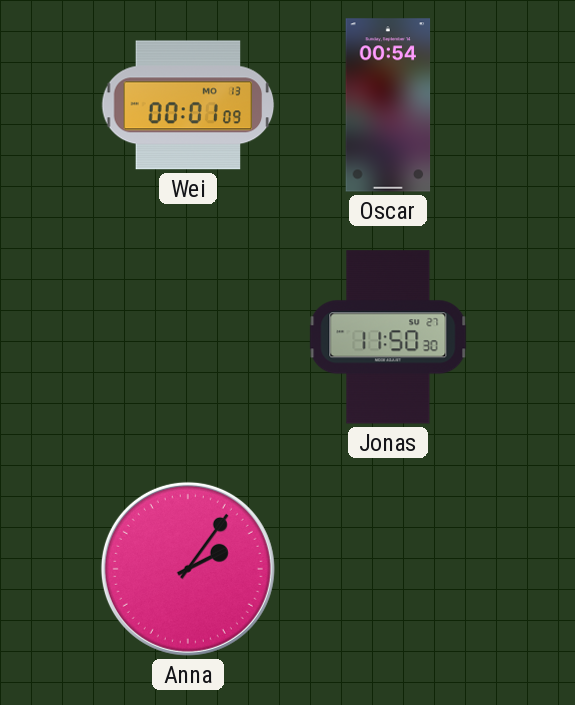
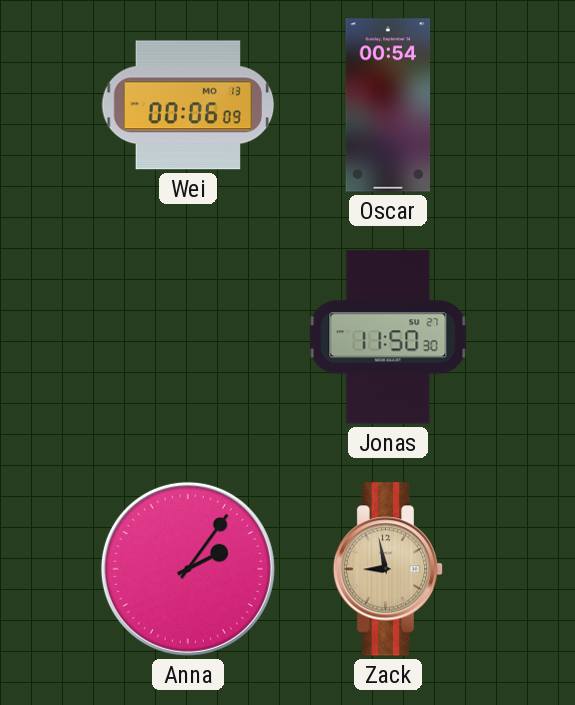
Wei: 00:01 -> 00:06
Zack: none -> 8:58
